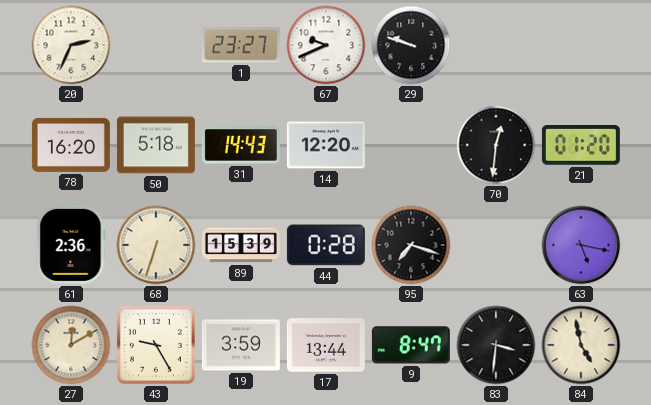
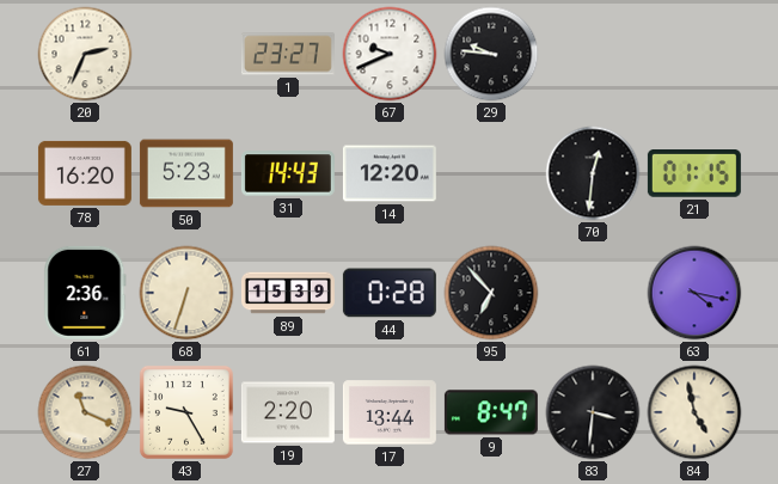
29: 9:48 -> 9:46
50: 5:18 -> 5:23
21: 01:20 -> 01:15
95: 7:18 -> 6:53
63: 5:17 -> 4:17
27: 12:10 -> 11:19
19: 3:59 -> 2:20
